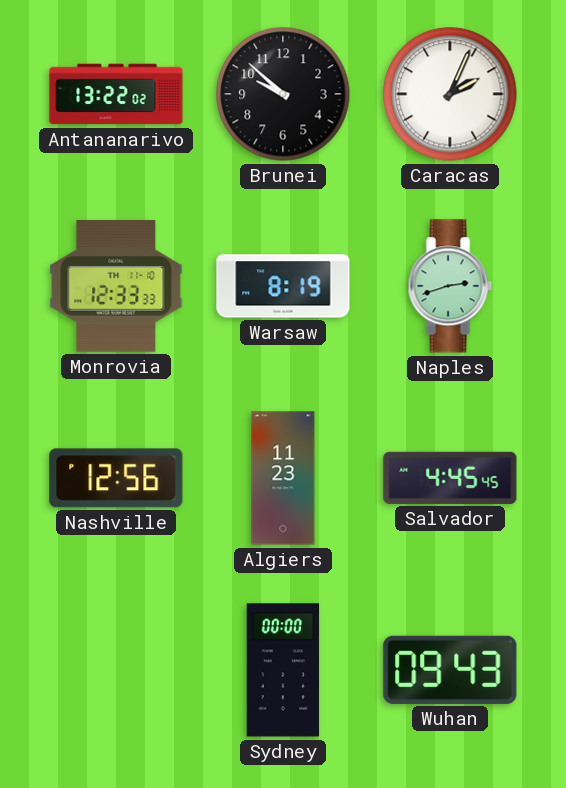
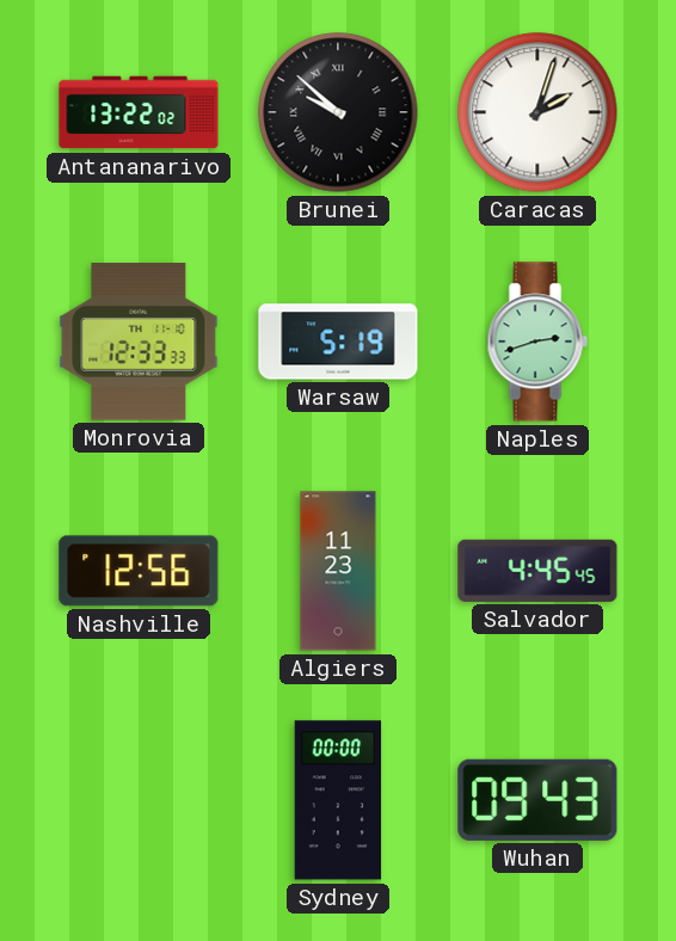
Brunei numerals: Arabic -> Roman
Caracas: 2:04 -> 2:03
Warsaw: 8:19 -> 5:19
